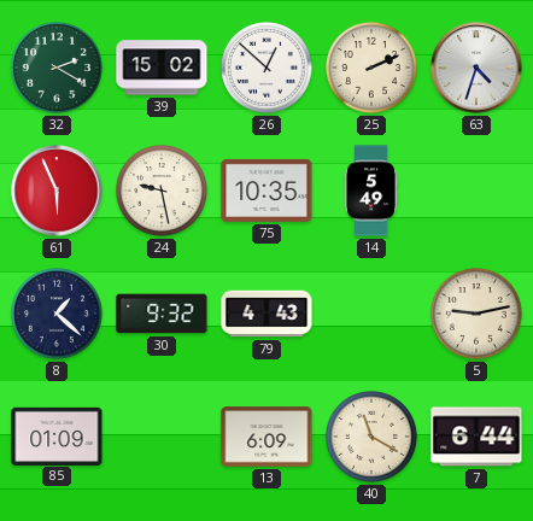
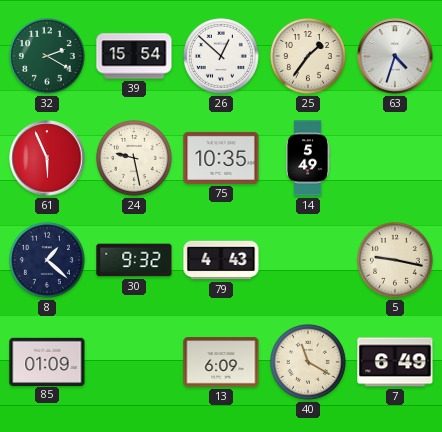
39: 15:02 -> 15:54
25: 2:11 -> 1:36
5: 9:13 -> 9:17
7: 6:44 -> 6:49
